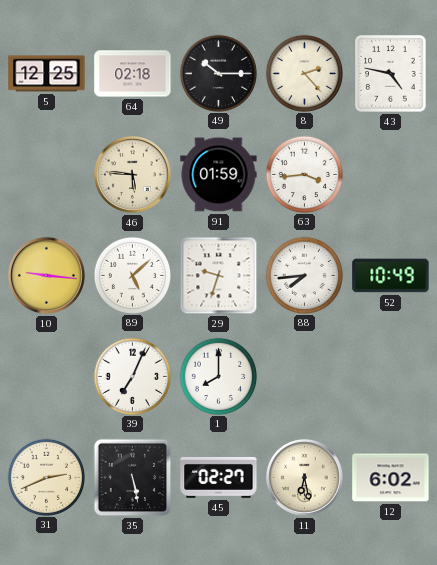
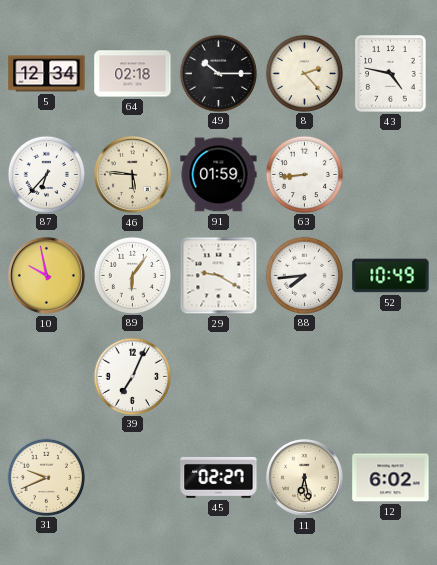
5: 12:25 -> 12:34
87: none -> 6:37
63: 3:44 -> 8:44
10: 9:16 -> 9:58
89: 5:08 -> 6:06
29: 9:33 -> 9:20
1: 8:00 -> none
31: 2:41 -> 9:41
35: 5:28 -> none
